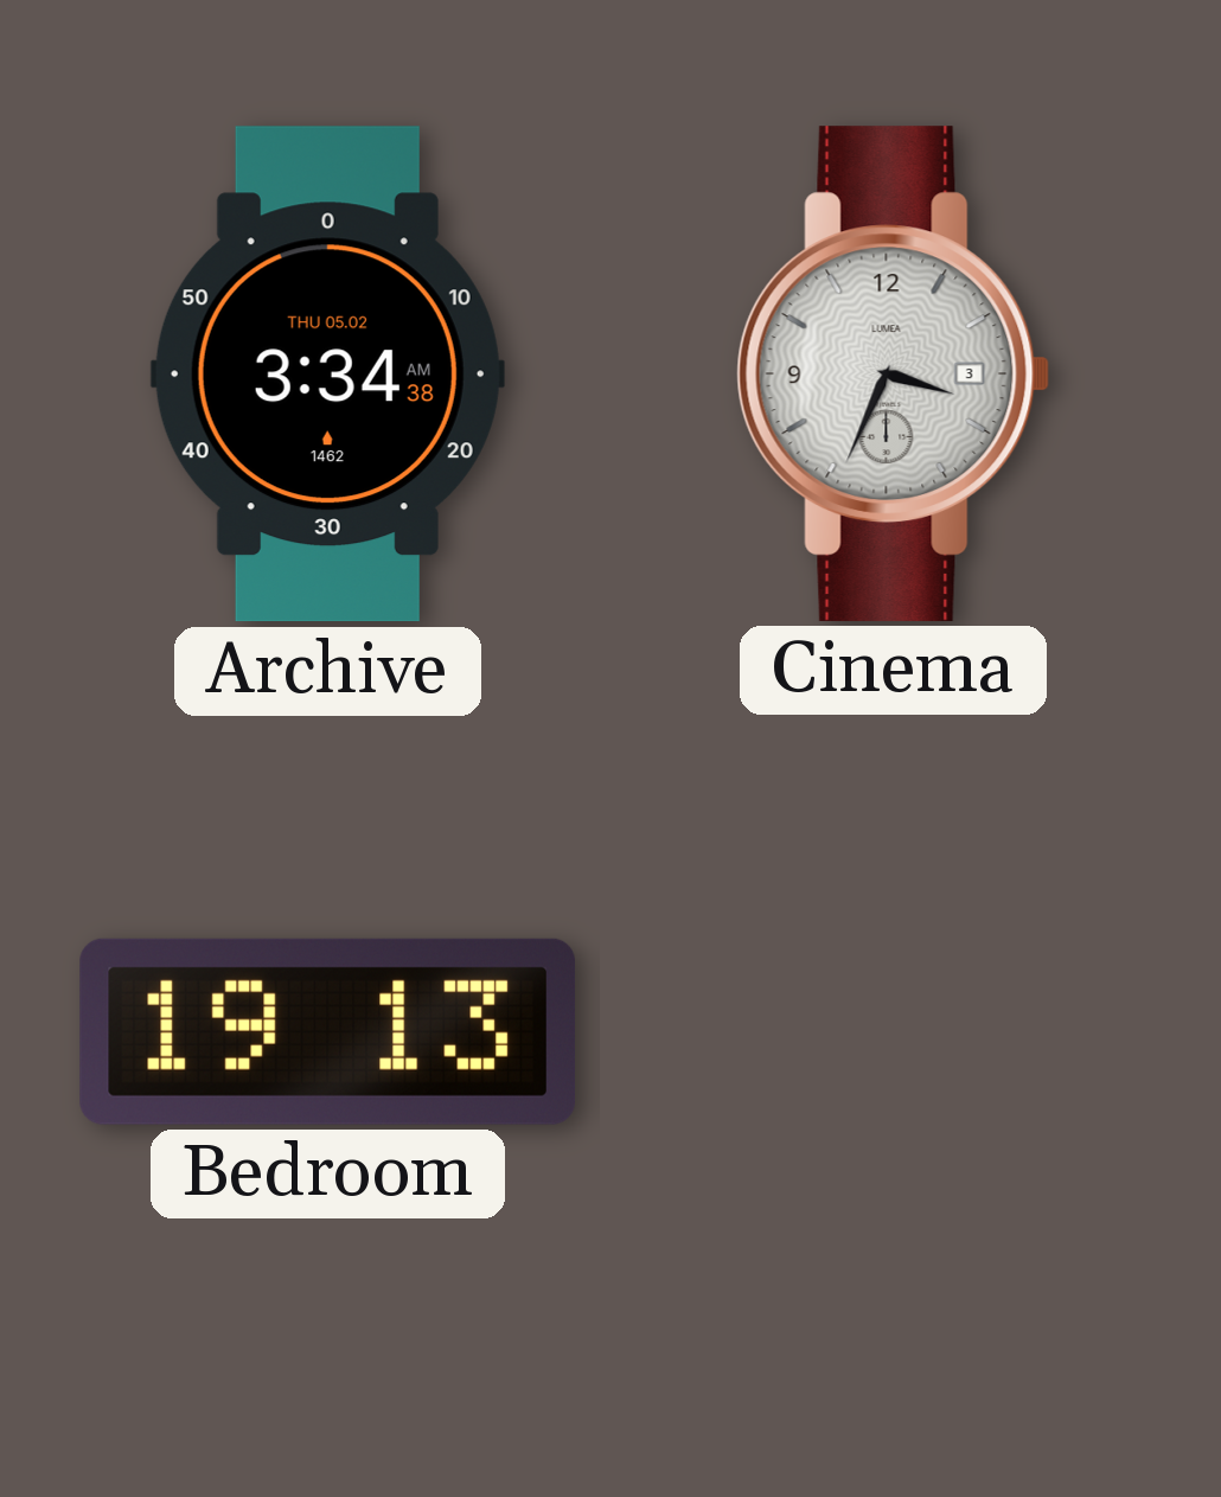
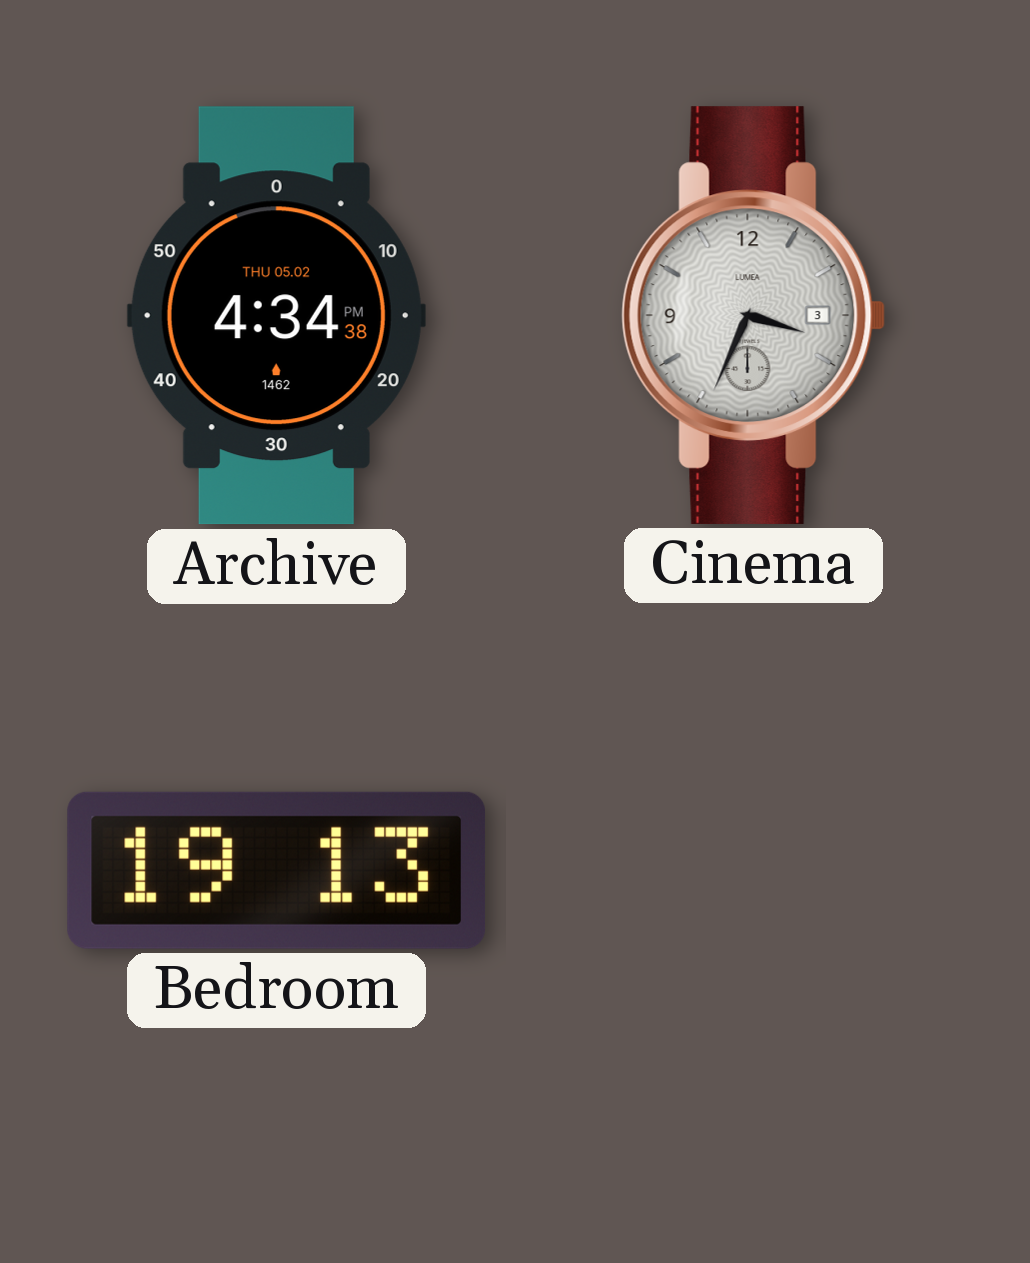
Archive: 3:34 -> 4:34
